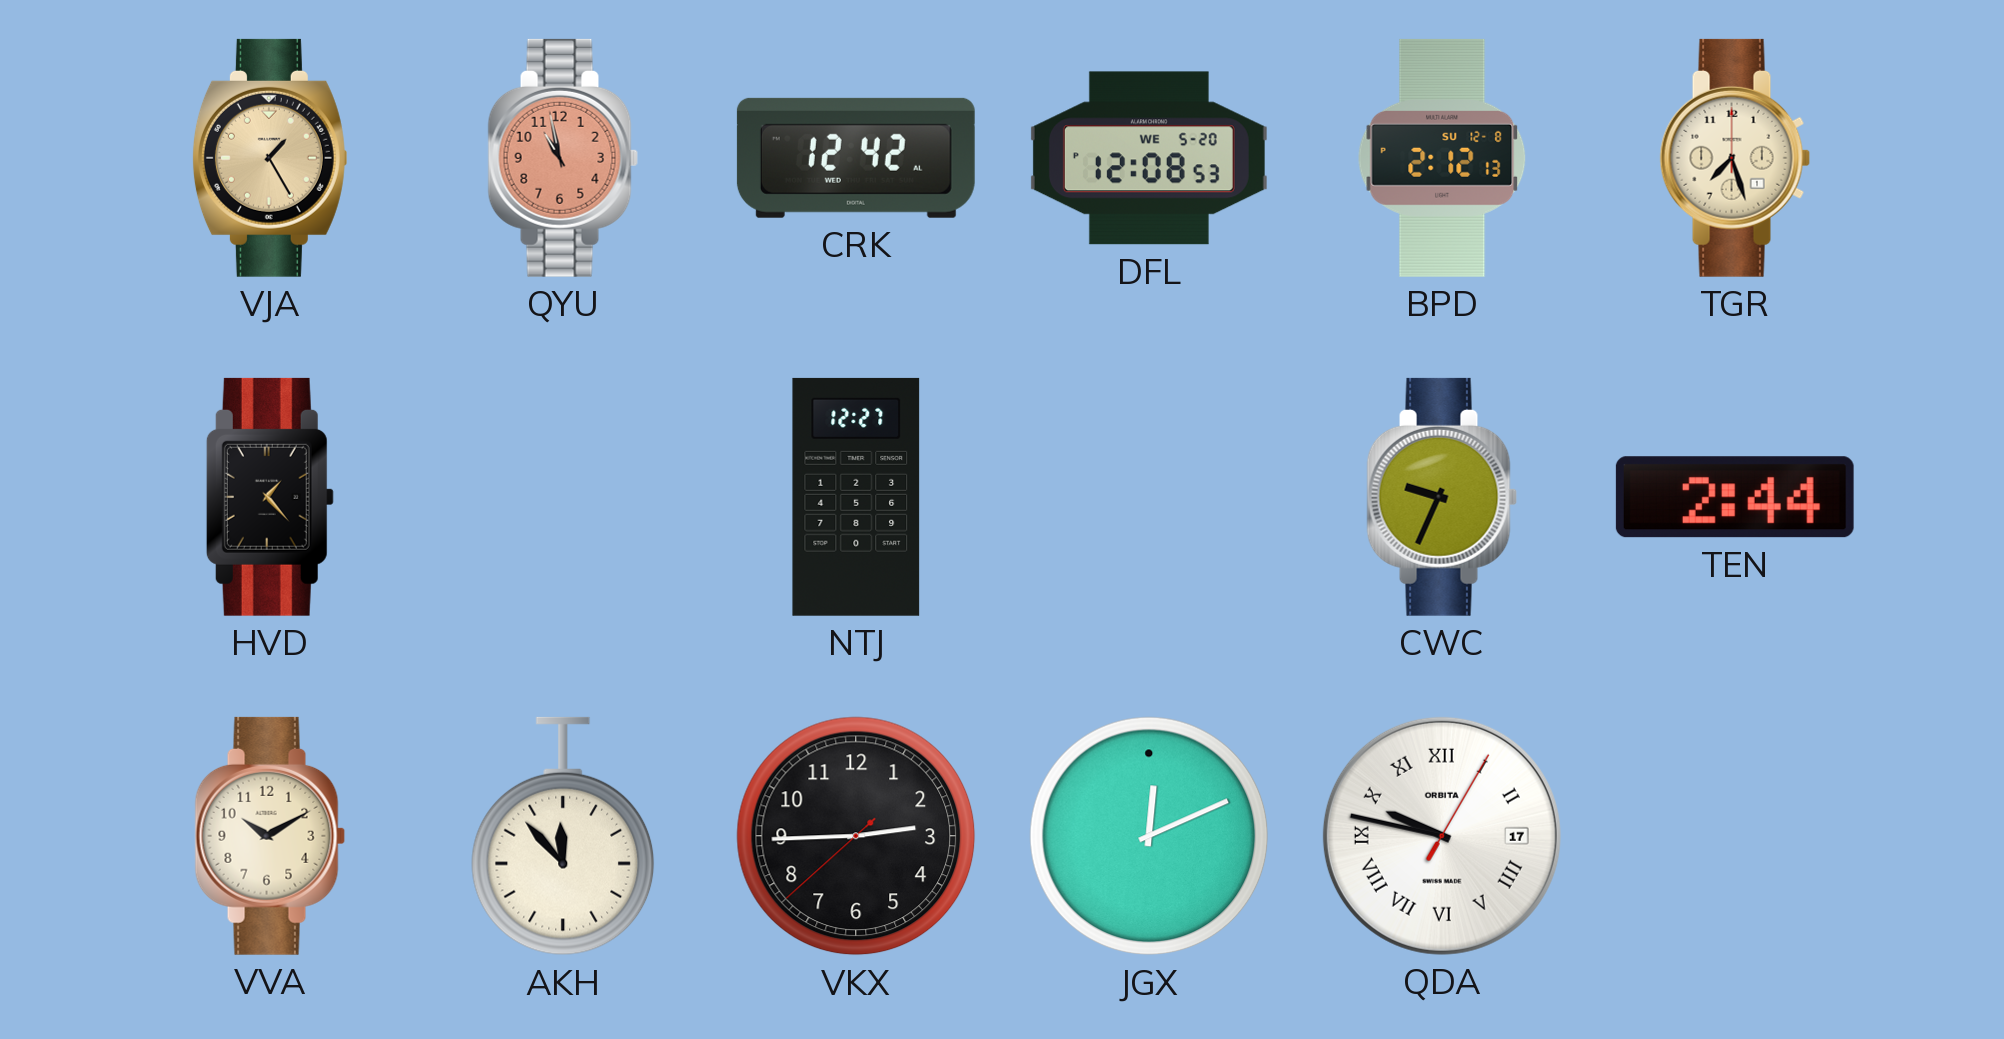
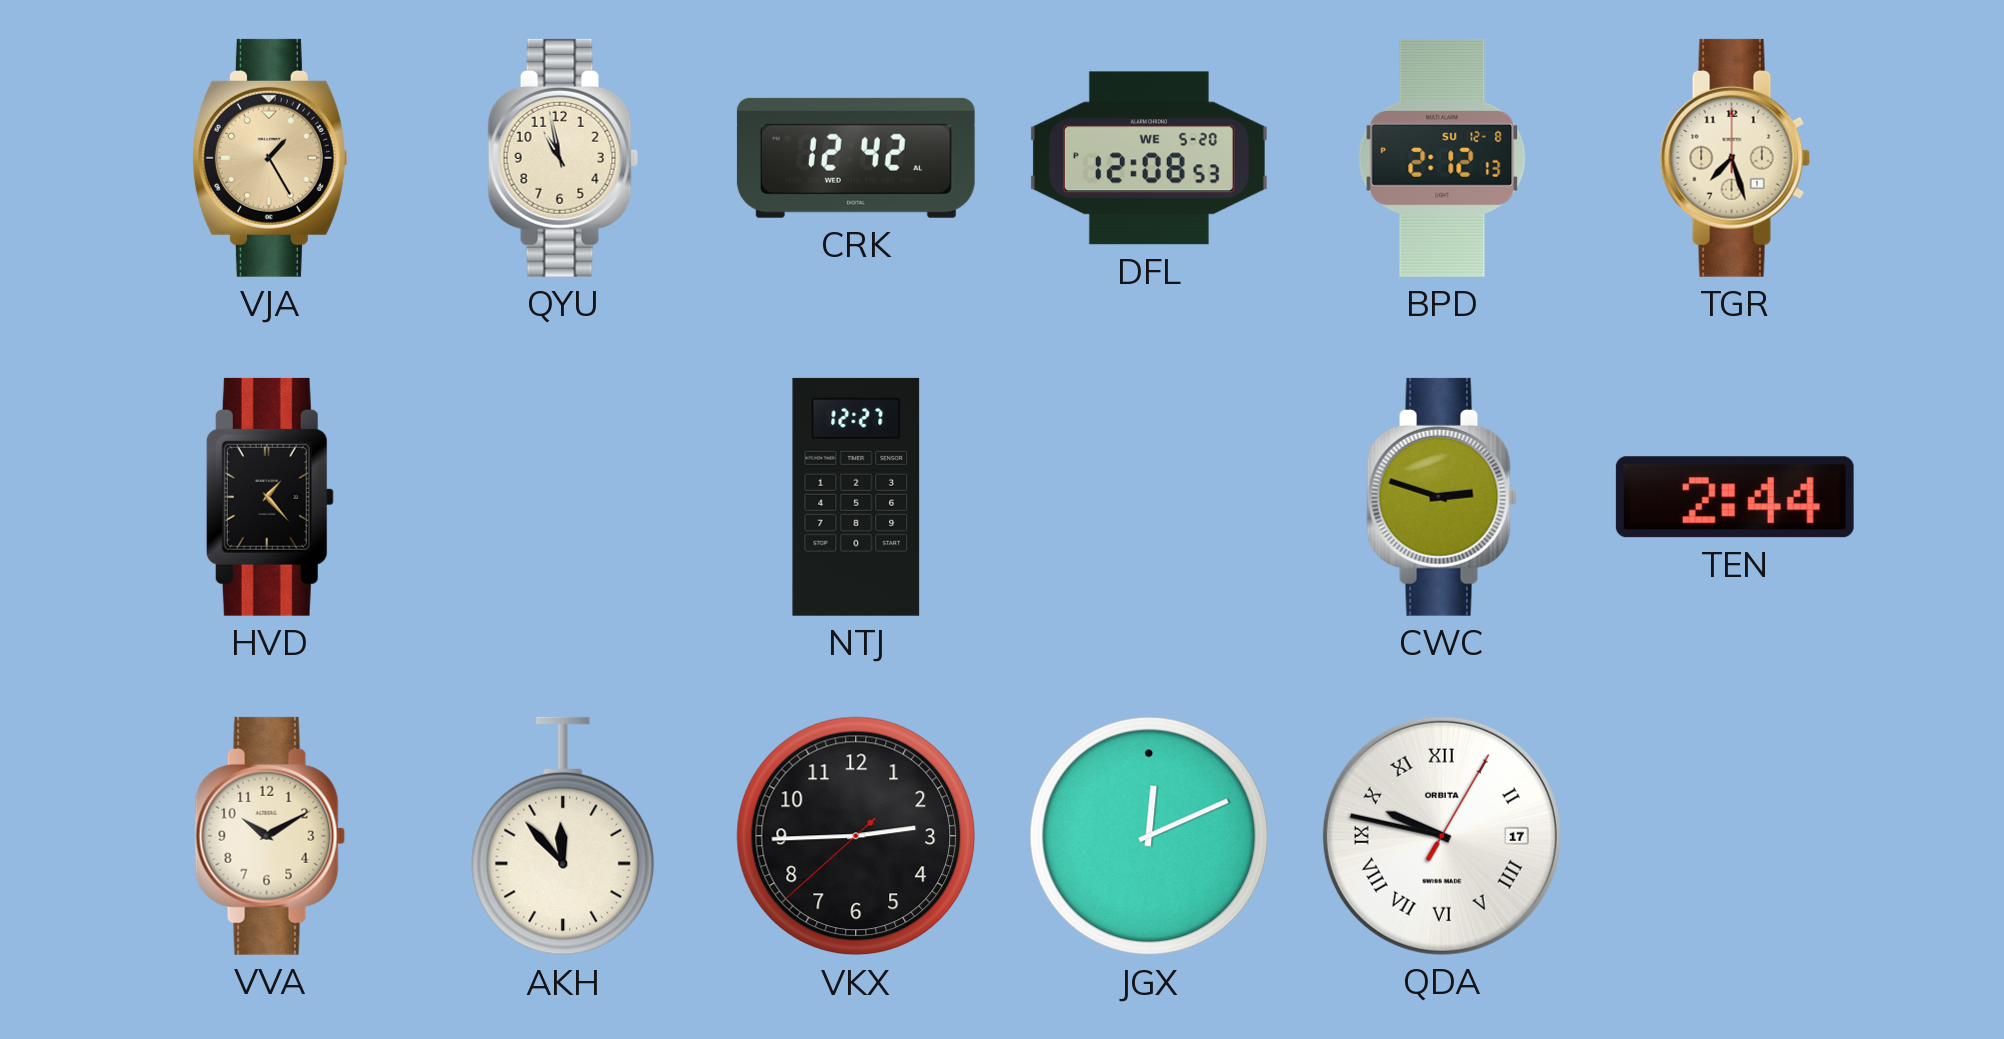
QYU dial: salmon -> cream
CWC: 9:34 -> 2:48
